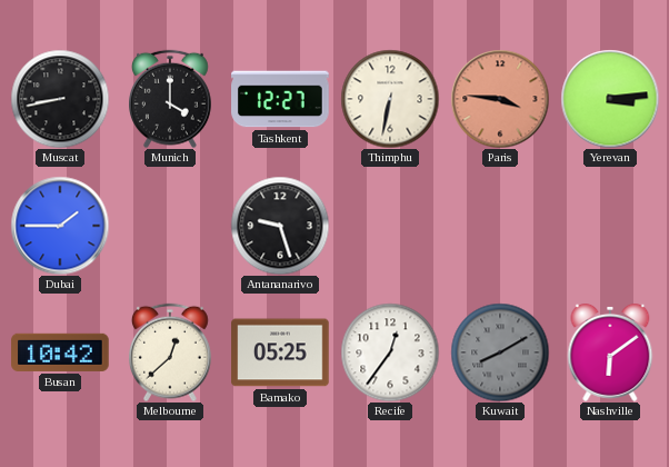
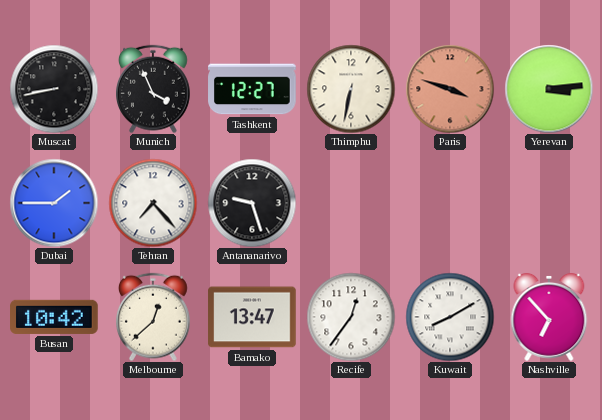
Munich: 4:00 -> 3:56
Paris: 3:46 -> 3:48
Tehran: none -> 7:23
Bamako: 05:25 -> 13:47
Kuwait dial: grey -> white
Nashville: 6:09 -> 6:53
